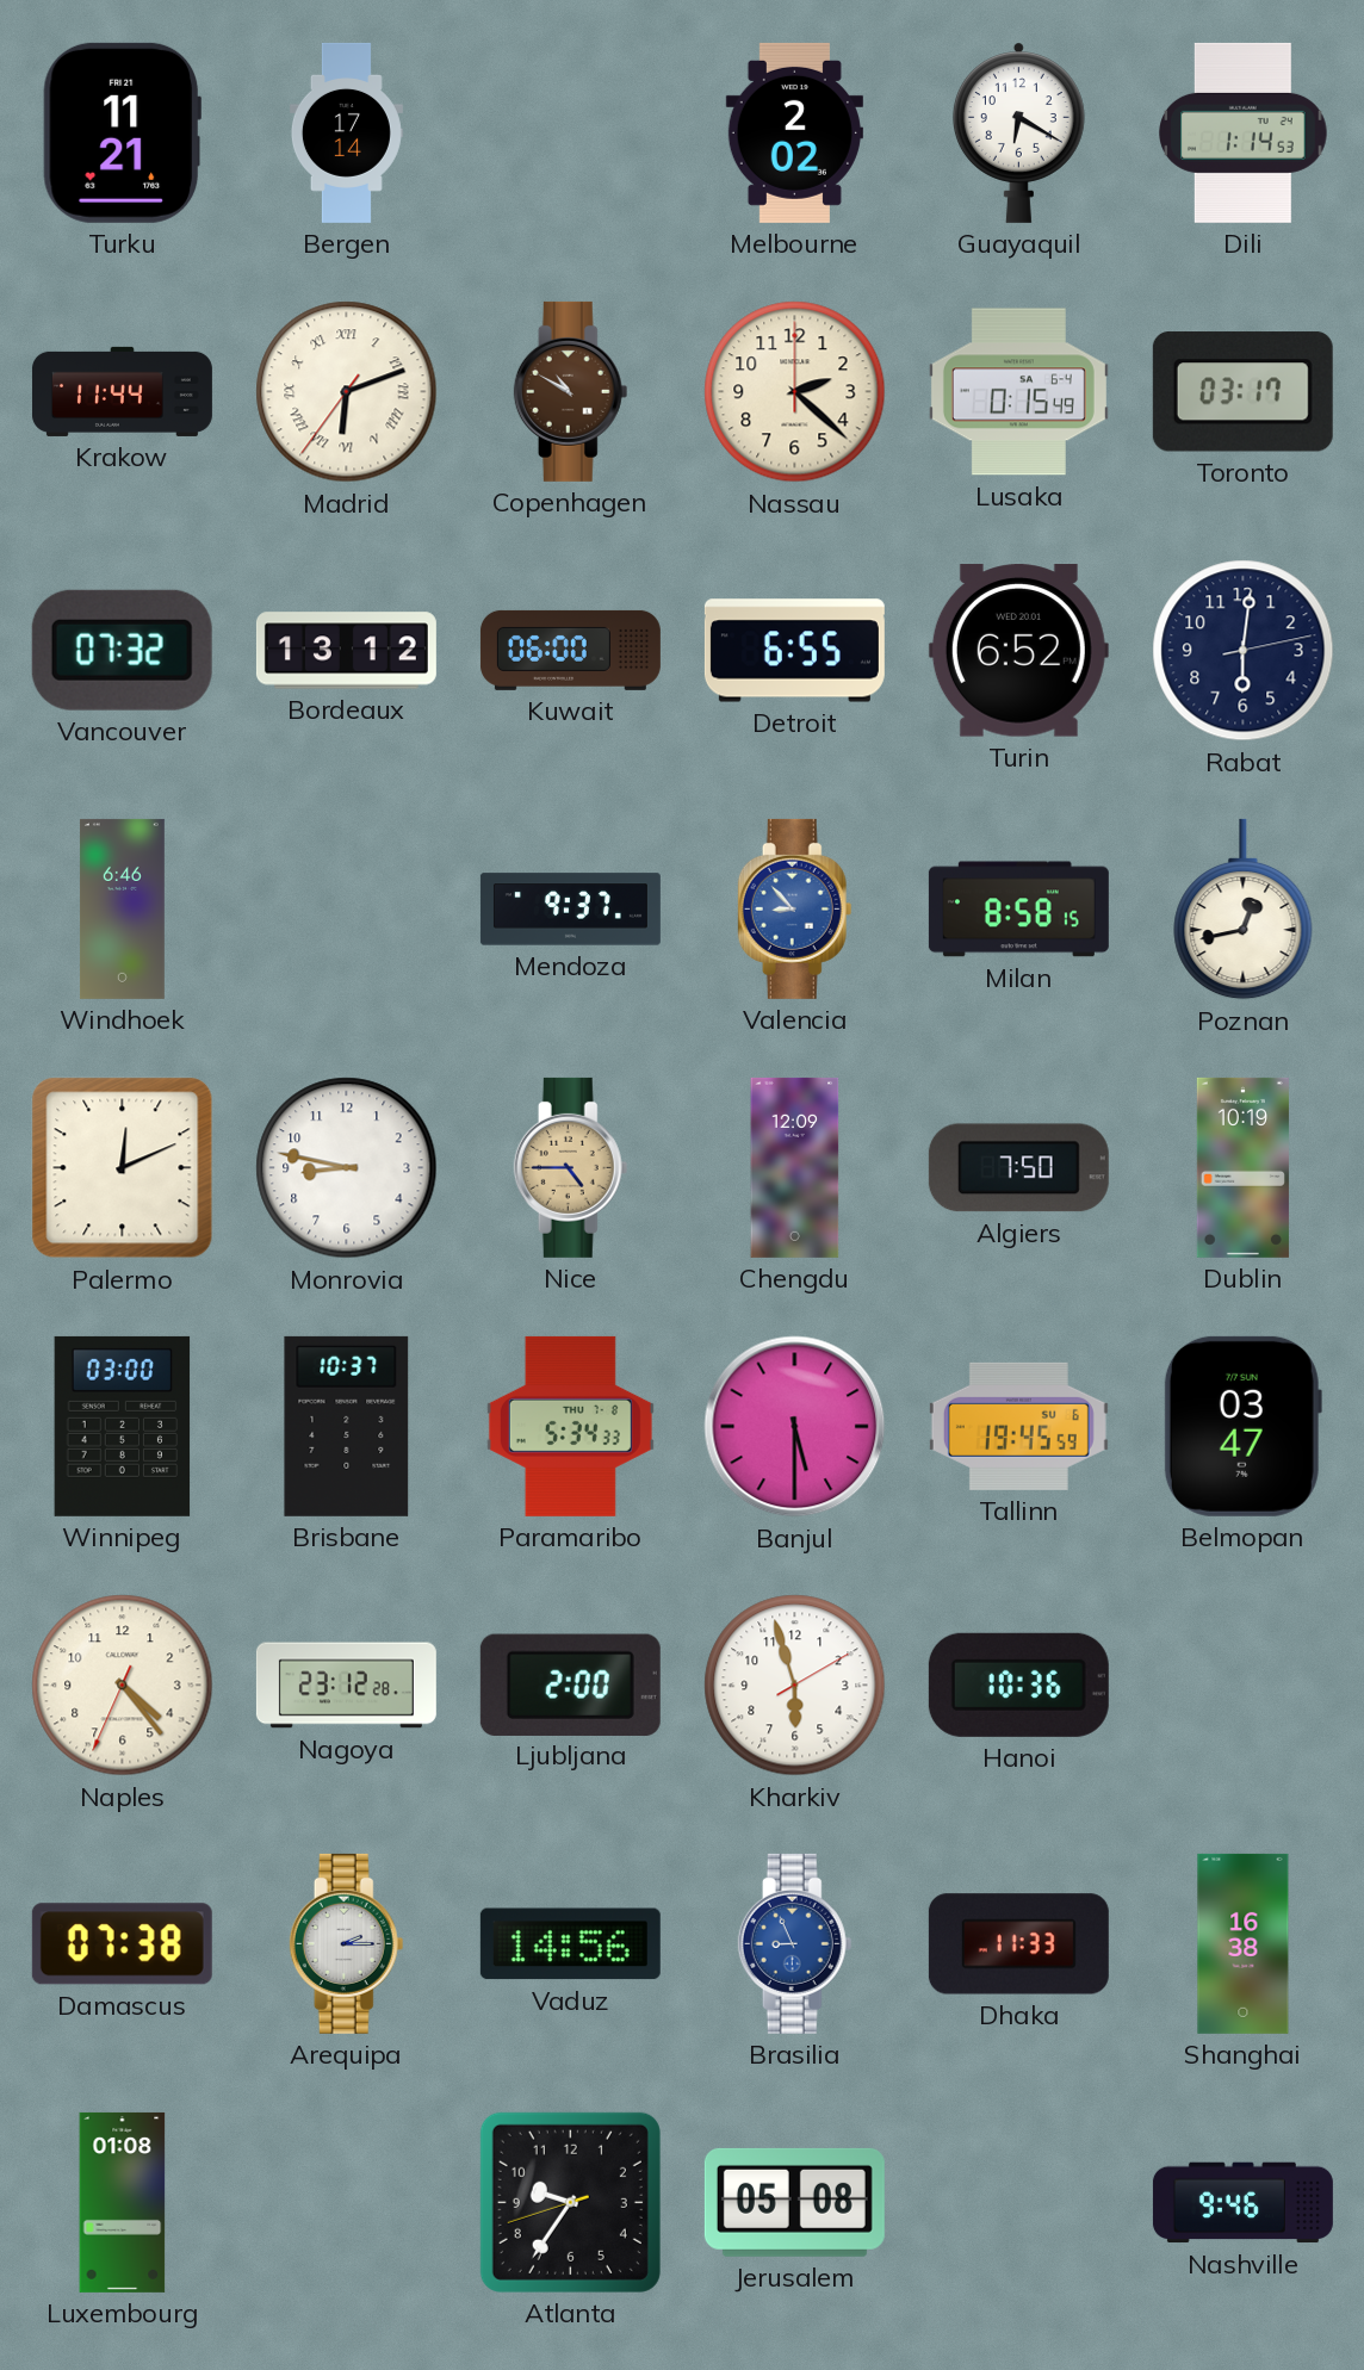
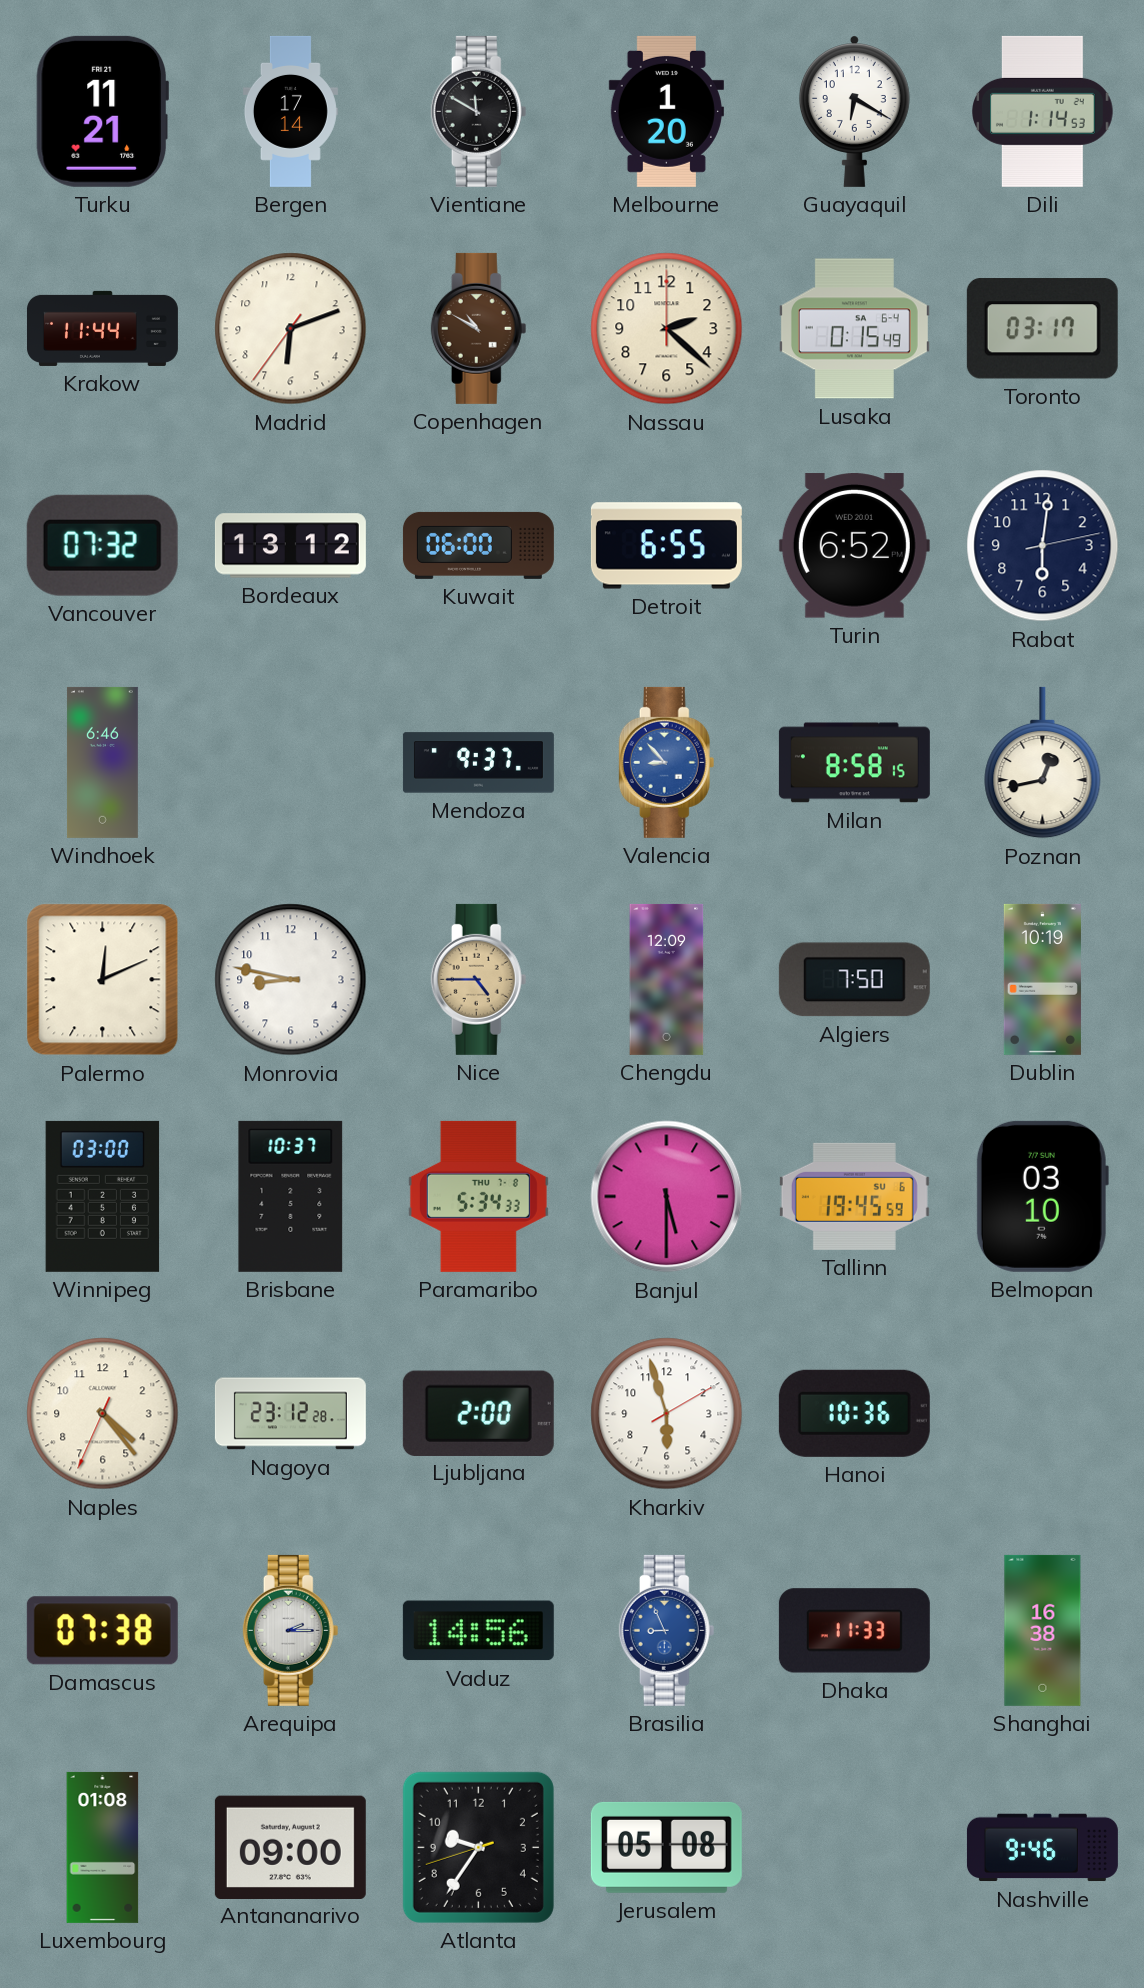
Vientiane: none -> 11:50
Melbourne: 2:02 -> 1:20
Madrid numerals: Roman -> Arabic
Belmopan: 03:47 -> 03:10
Antananarivo: none -> 09:00
